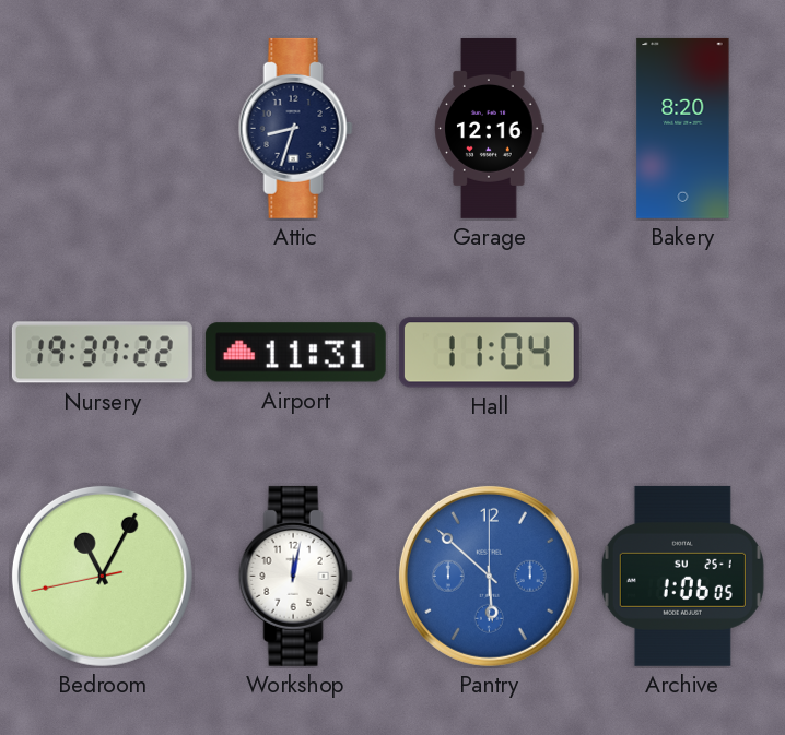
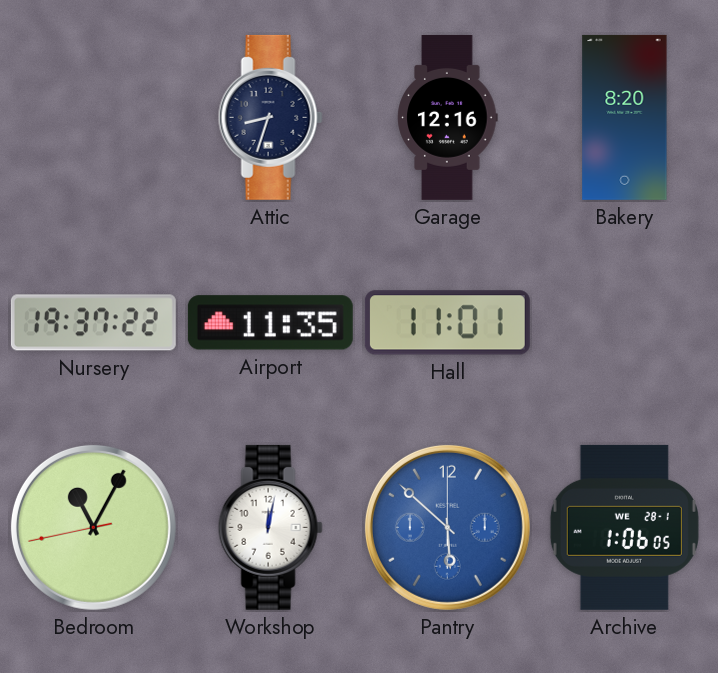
Airport: 11:31 -> 11:35
Hall: 11:04 -> 11:01
Archive date: SU 25-1 -> WE 28-1
